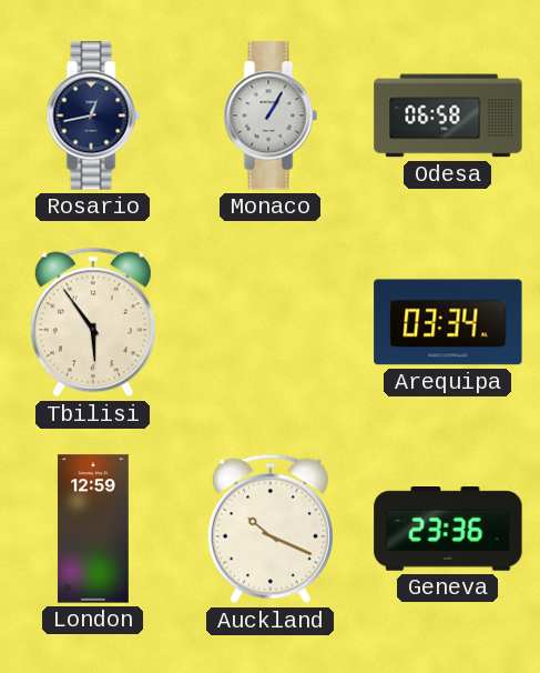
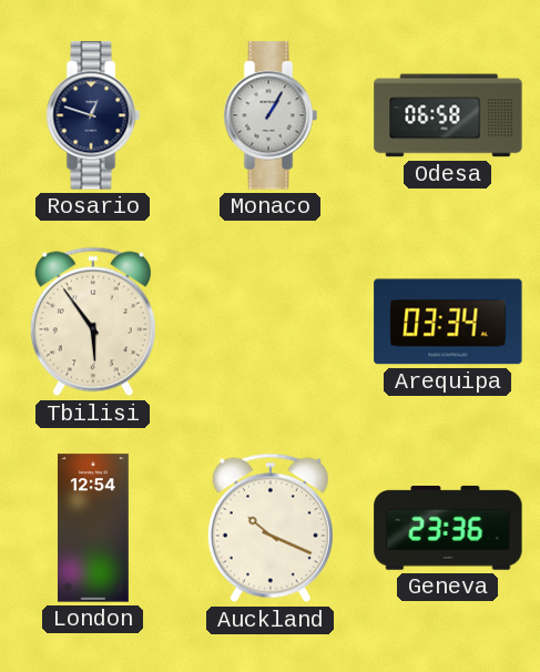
Rosario: 12:43 -> 12:48
London: 12:59 -> 12:54
